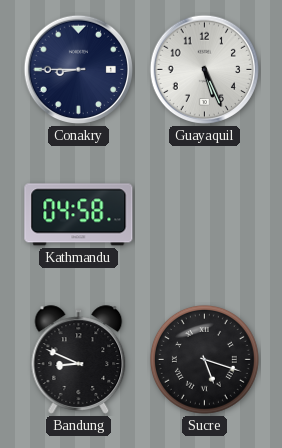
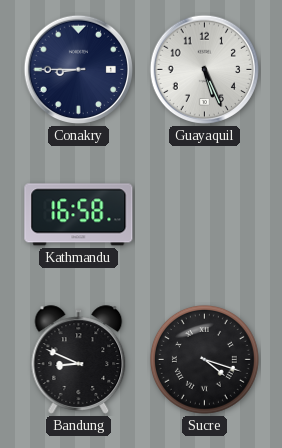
Kathmandu: 04:58 -> 16:58
Sucre: 5:18 -> 4:18
